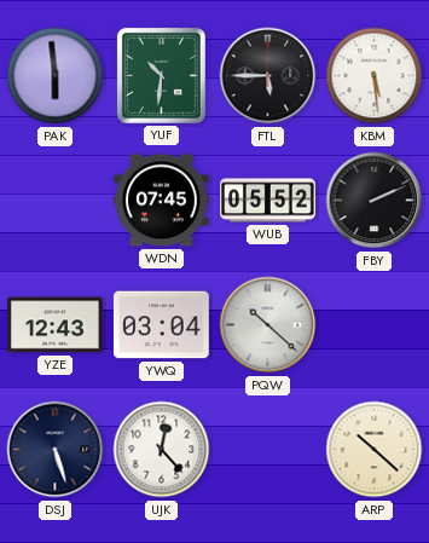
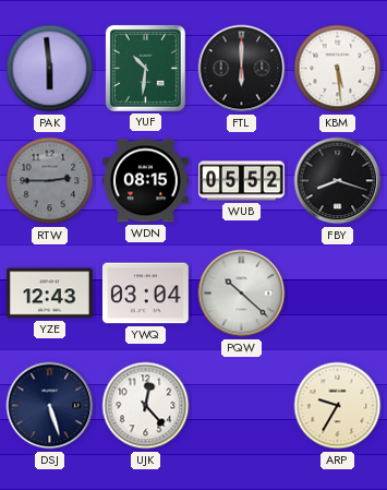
FTL: 5:45 -> 6:00
RTW: none -> 2:45
WDN: 07:45 -> 08:15
FBY: 2:11 -> 8:18
ARP: 10:22 -> 9:35
